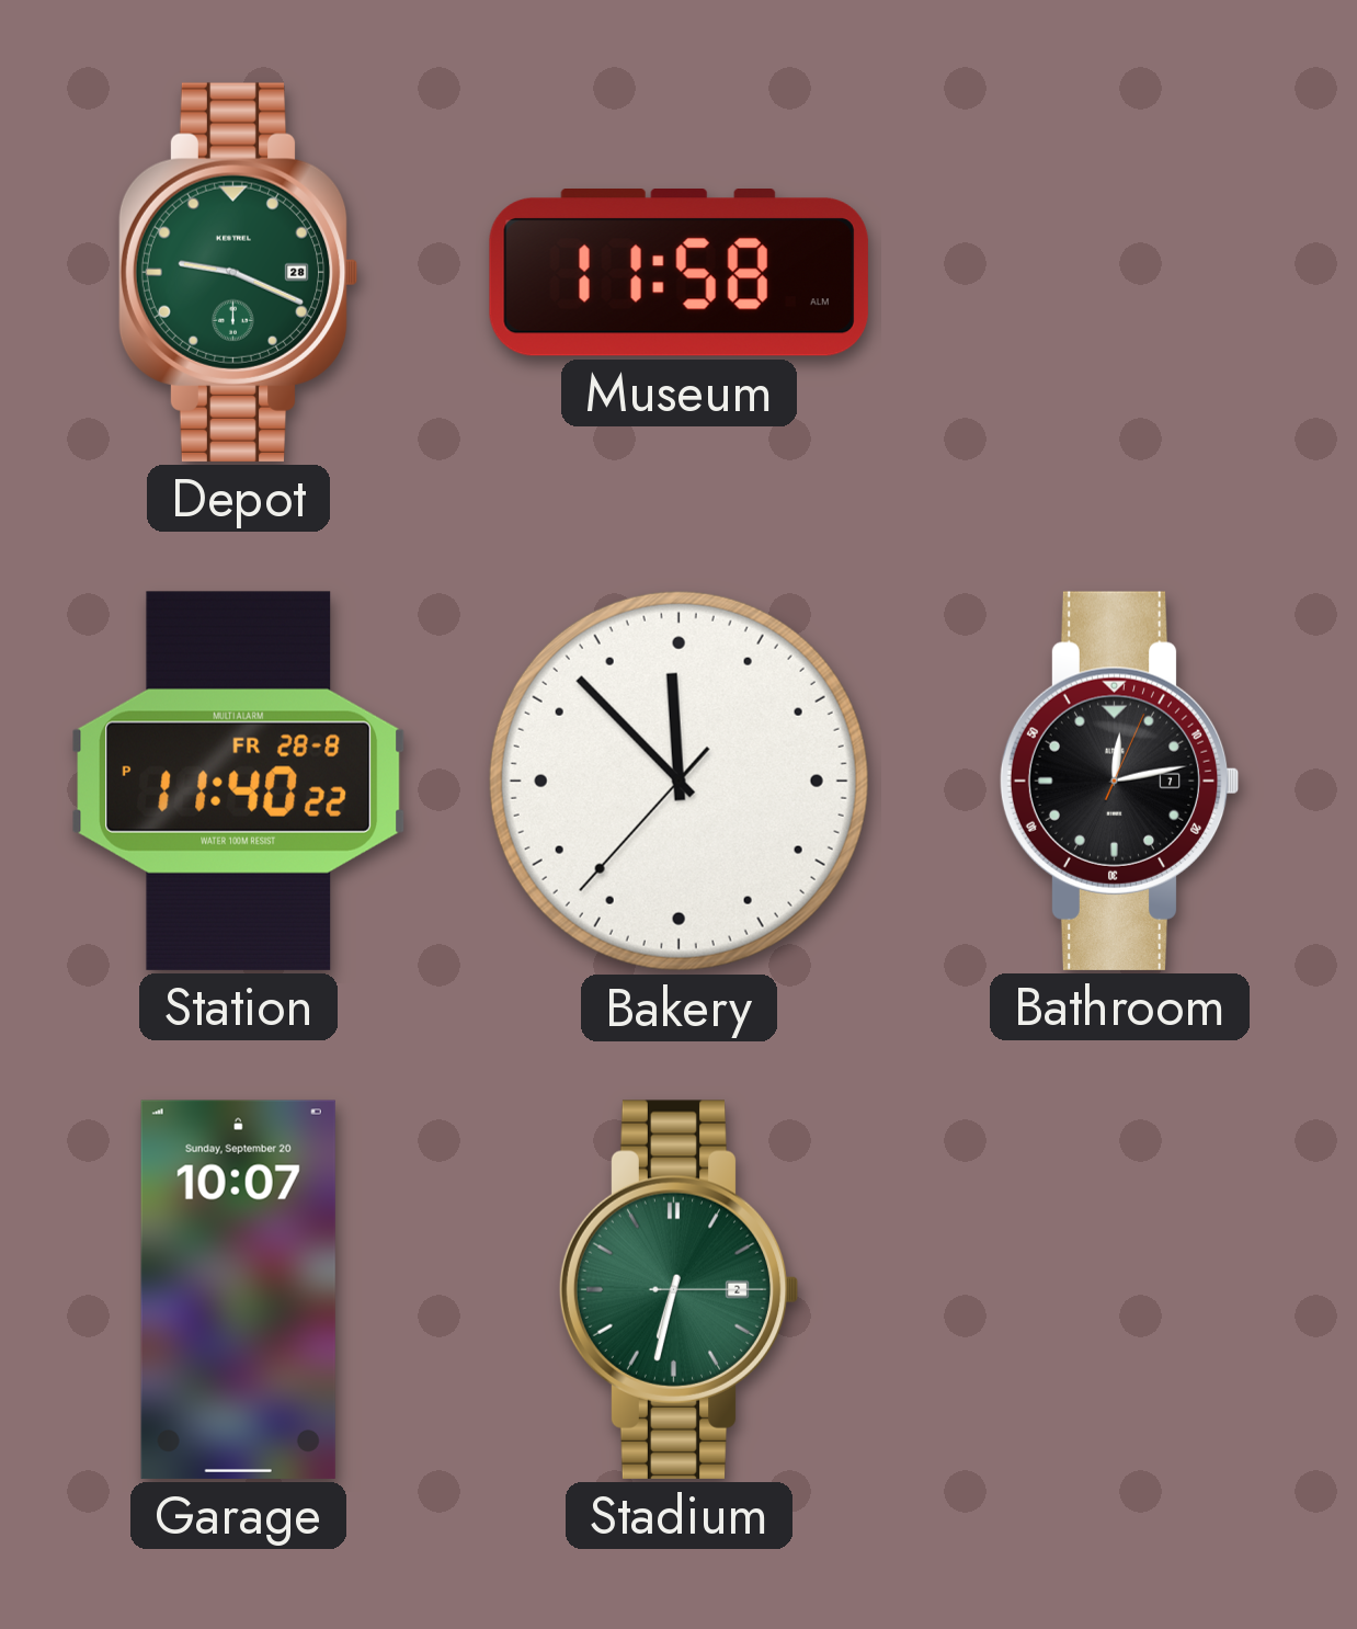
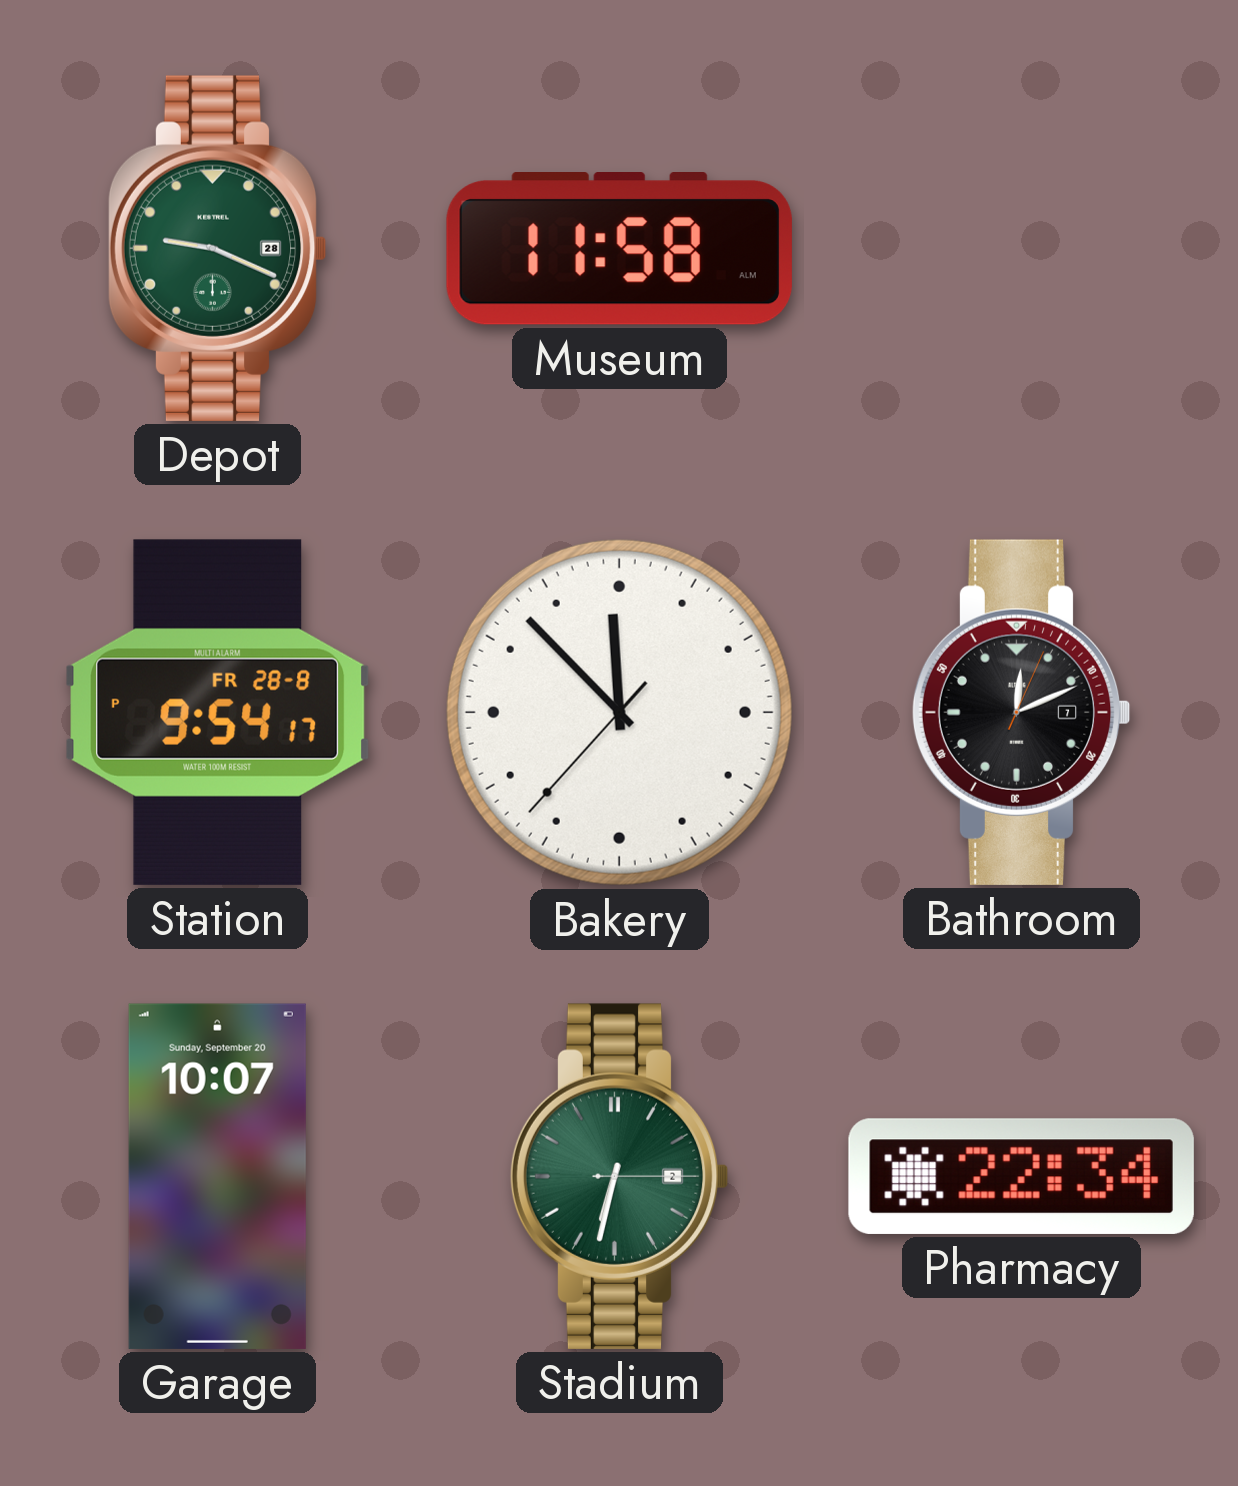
Station: 11:40 -> 9:54
Bathroom: 12:13 -> 12:11
Pharmacy: none -> 22:34
